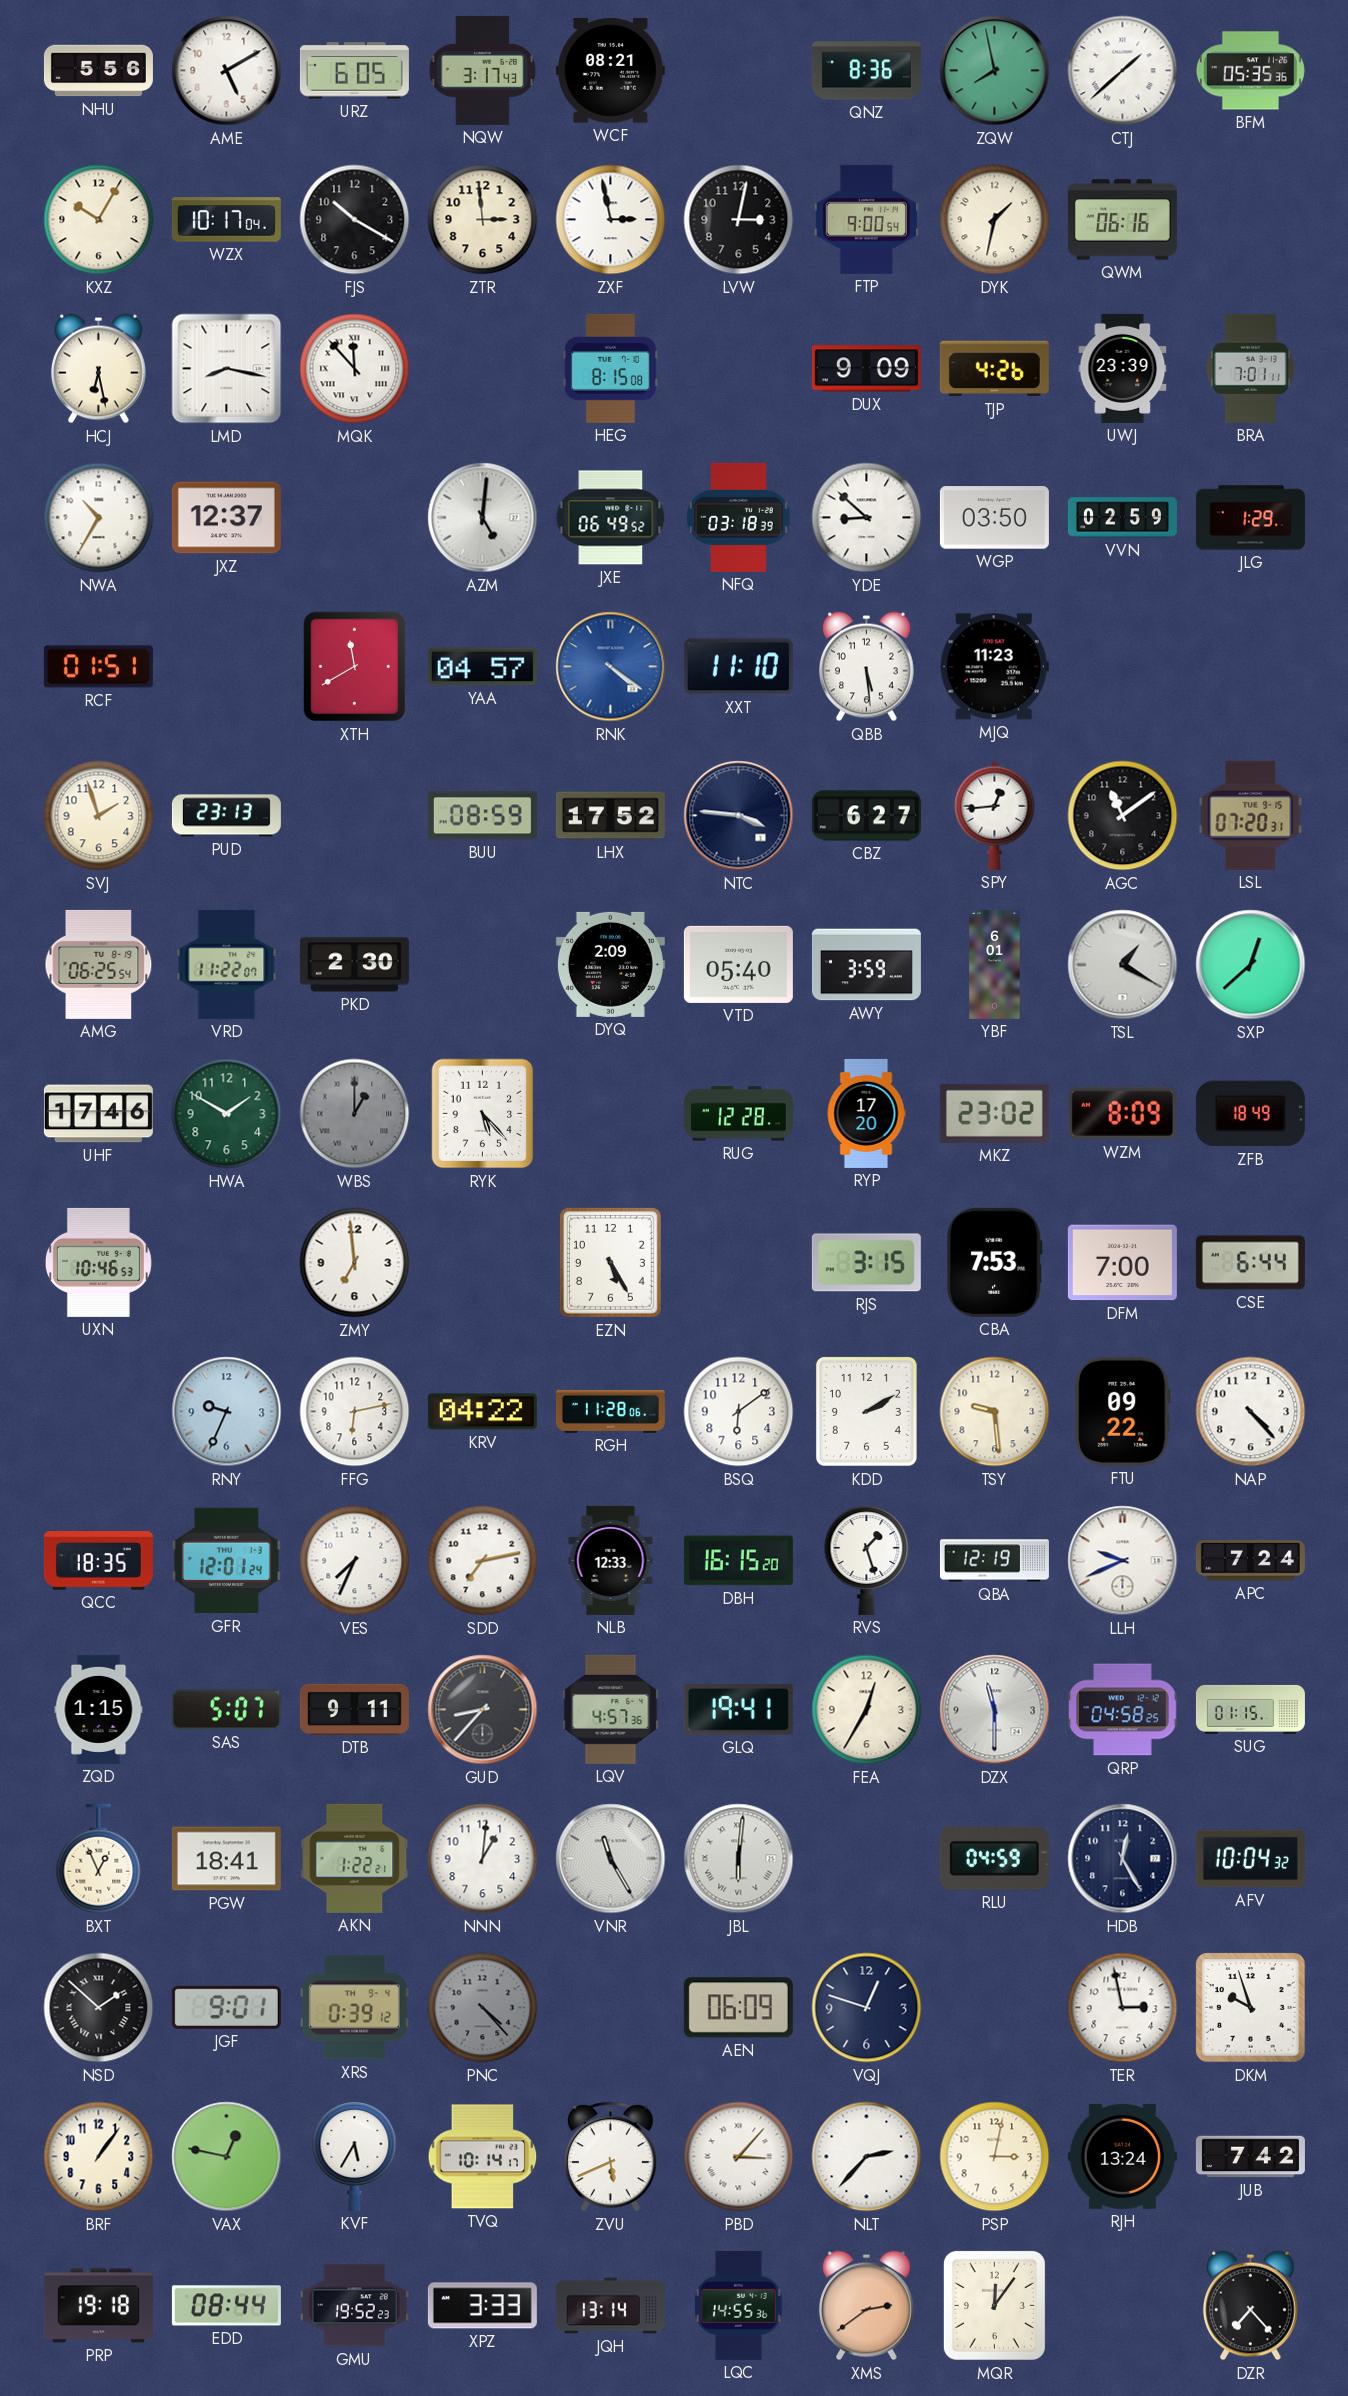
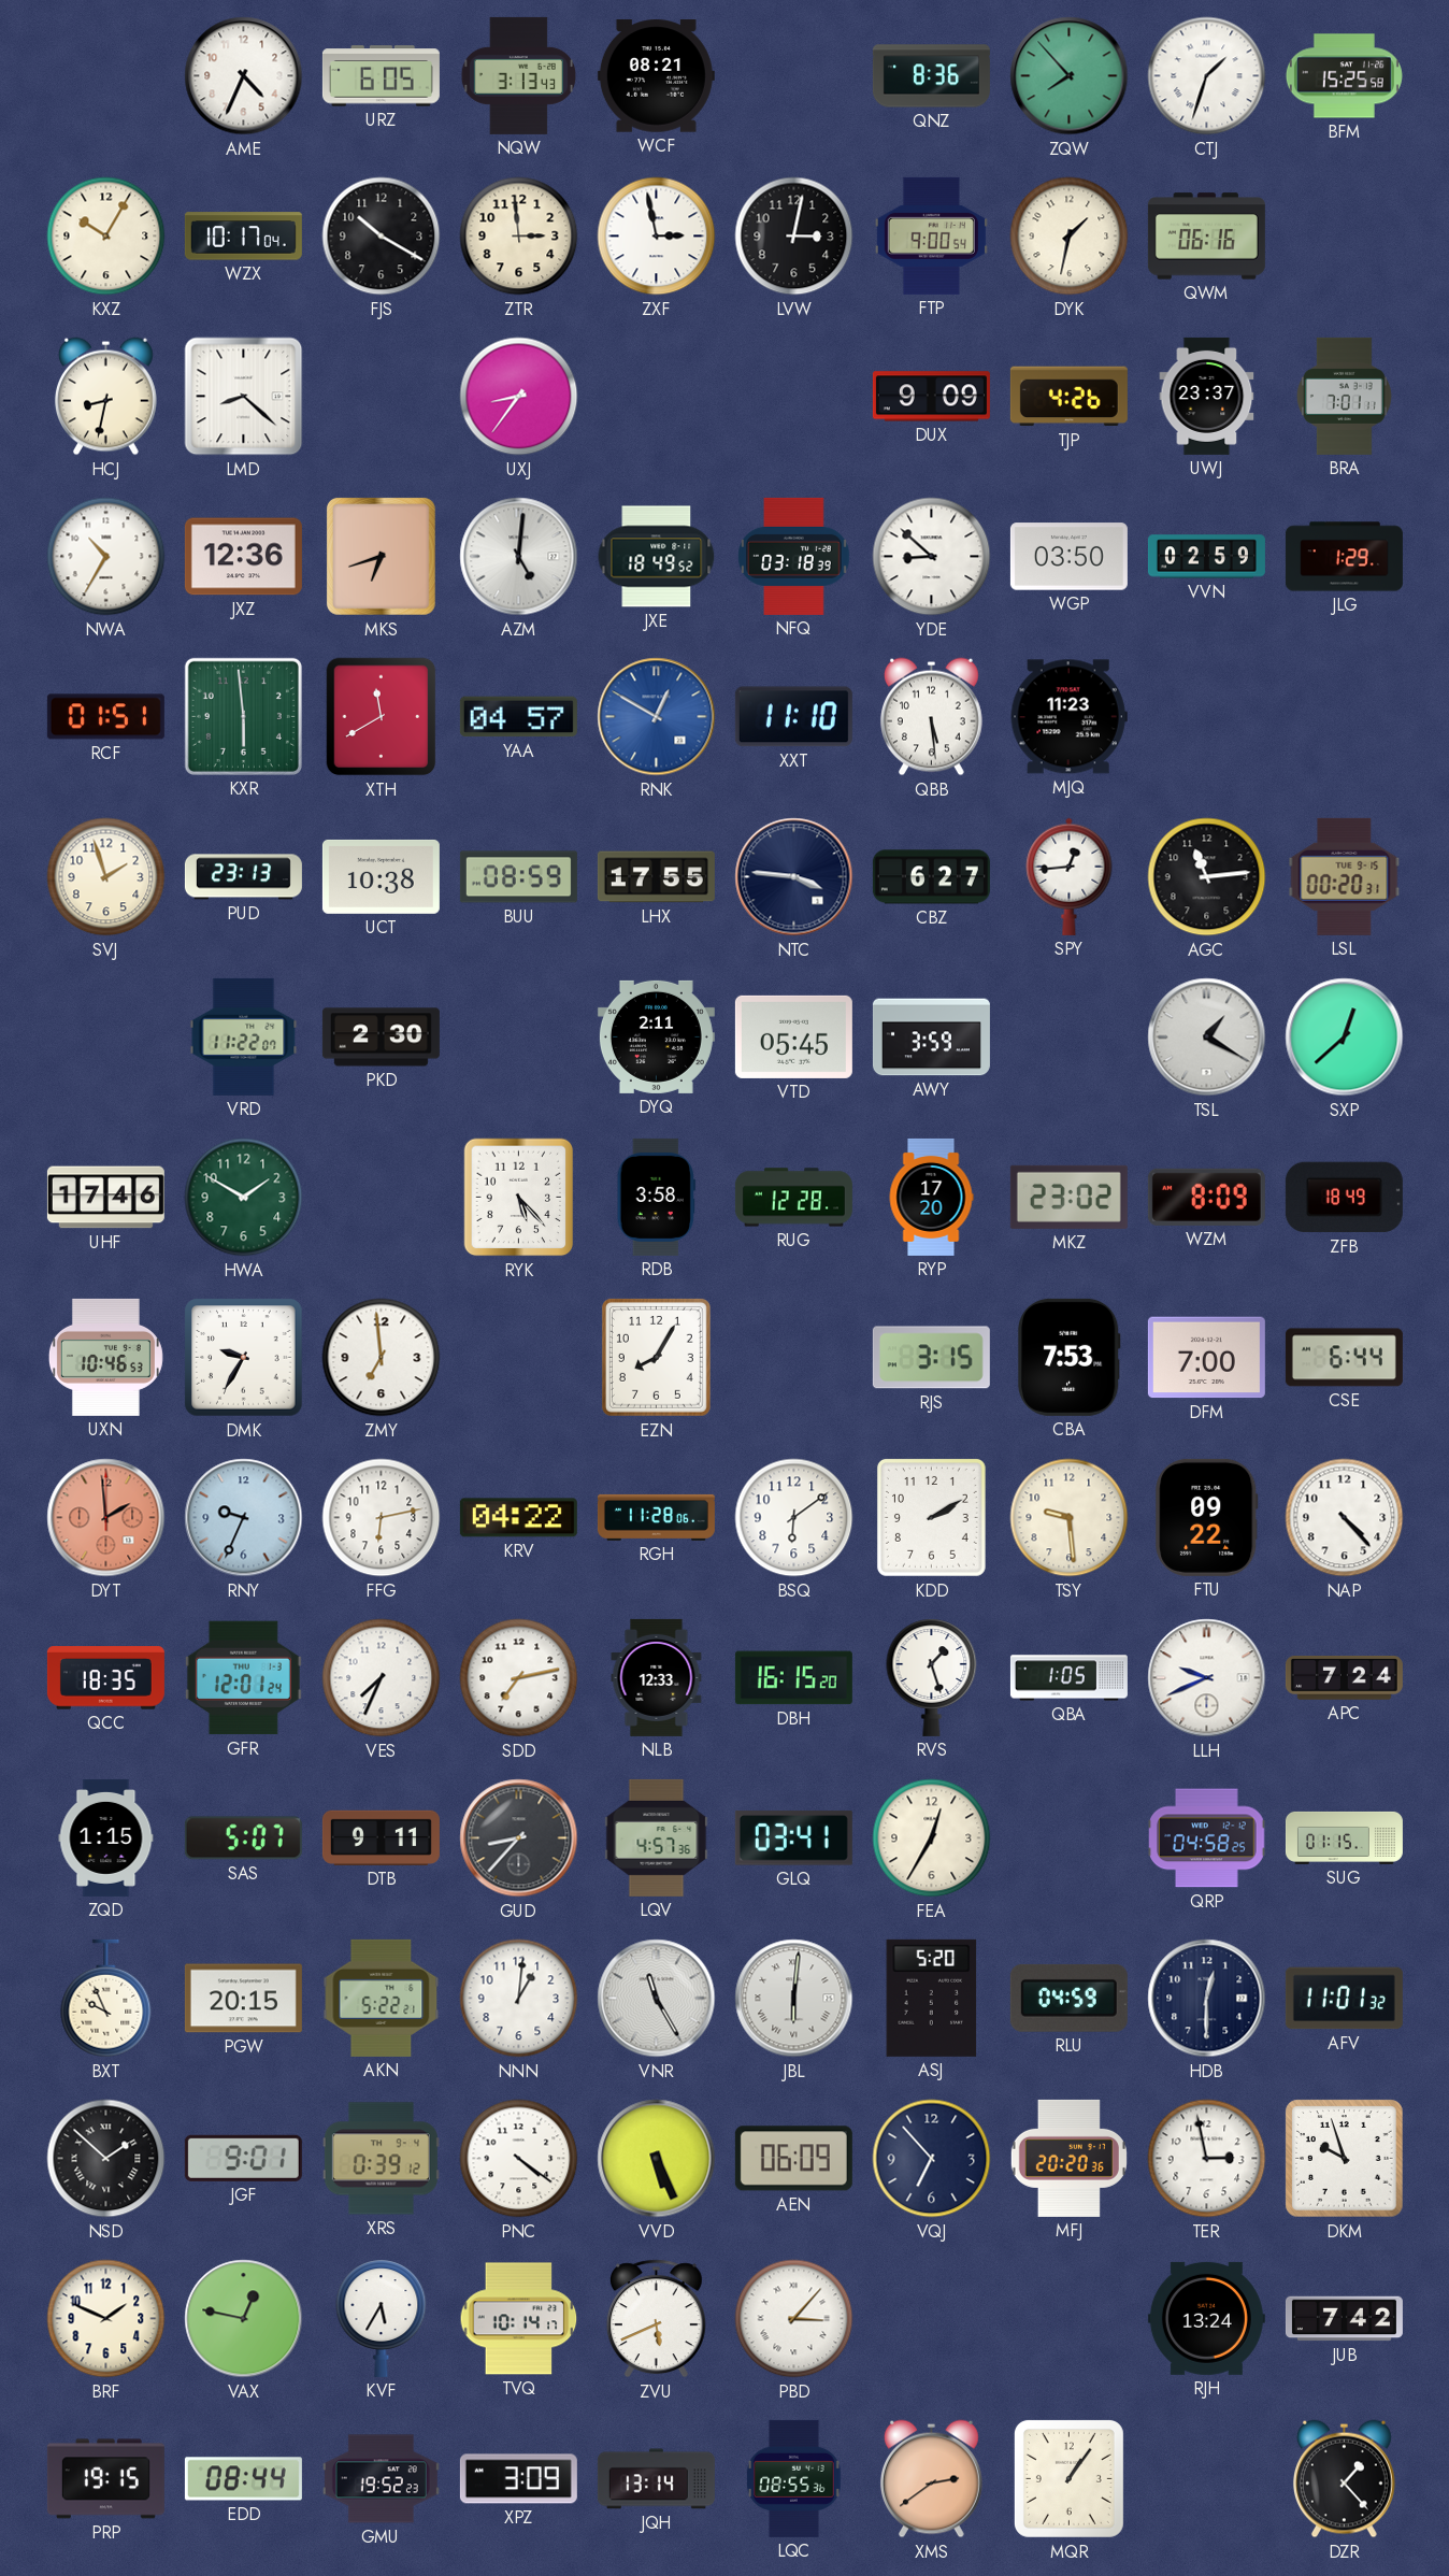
NHU: 5:56 -> none
AME: 5:10 -> 4:34
NQW: 3:17 -> 3:13
ZQW: 7:58 -> 7:53
CTJ: 1:38 -> 1:33
BFM: 05:35 -> 15:25
HCJ: 6:28 -> 8:32
LMD: 8:17 -> 8:22
MQK: 11:53 -> none
UXJ: none -> 8:36
HEG: 8:15 -> none
UWJ: 23:39 -> 23:37
JXZ: 12:37 -> 12:36
MKS: none -> 6:42
JXE: 06:49 -> 18:49
KXR: none -> 5:59
RNK: 4:21 -> 12:50
UCT: none -> 10:38
LHX: 17:52 -> 17:55
AGC: 11:09 -> 11:14
LSL: 07:20 -> 00:20
AMG: 06:25 -> none
DYQ: 2:09 -> 2:11
VTD: 05:40 -> 05:45
YBF: 6:01 -> none
WBS: 1:00 -> none
RDB: none -> 3:58
DMK: none -> 9:35
EZN: 5:25 -> 8:05
DYT: none -> 1:59
QBA: 12:19 -> 1:05
GLQ: 19:41 -> 03:41
DZX: 11:30 -> none
BXT: 12:56 -> 9:56
PGW: 18:41 -> 20:15
AKN: 1:22 -> 5:22
ASJ: none -> 5:20
HDB: 12:25 -> 12:30
AFV: 10:04 -> 11:01
PNC: 4:23 -> 4:21
PNC dial: grey -> white
VVD: none -> 5:26
VQJ: 12:48 -> 6:53
MFJ: none -> 20:20
BRF: 1:06 -> 1:49
NLT: 2:37 -> none
PSP: 3:02 -> none
PRP: 19:18 -> 19:15
XPZ: 3:33 -> 3:09
LQC: 14:55 -> 08:55
MQR: 12:06 -> 1:06
DZR: 7:23 -> 1:23
